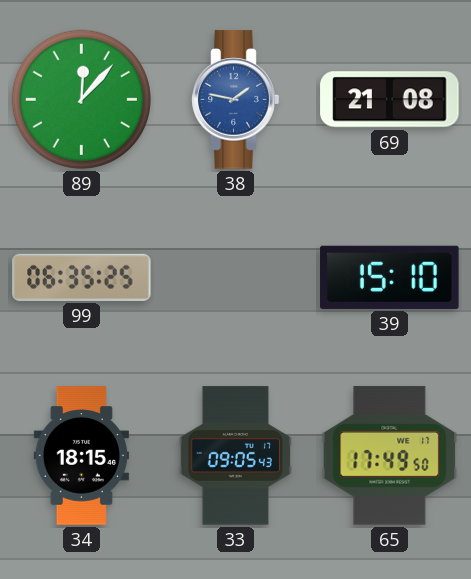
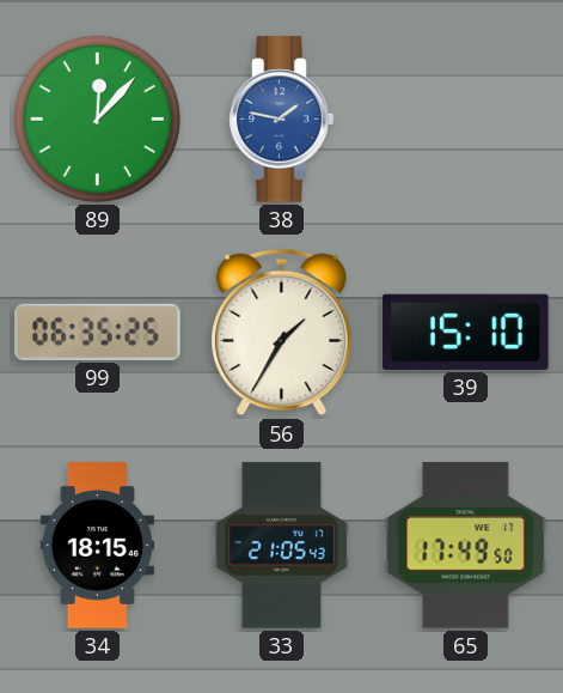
69: 21:08 -> none
56: none -> 1:35
33: 09:05 -> 21:05
